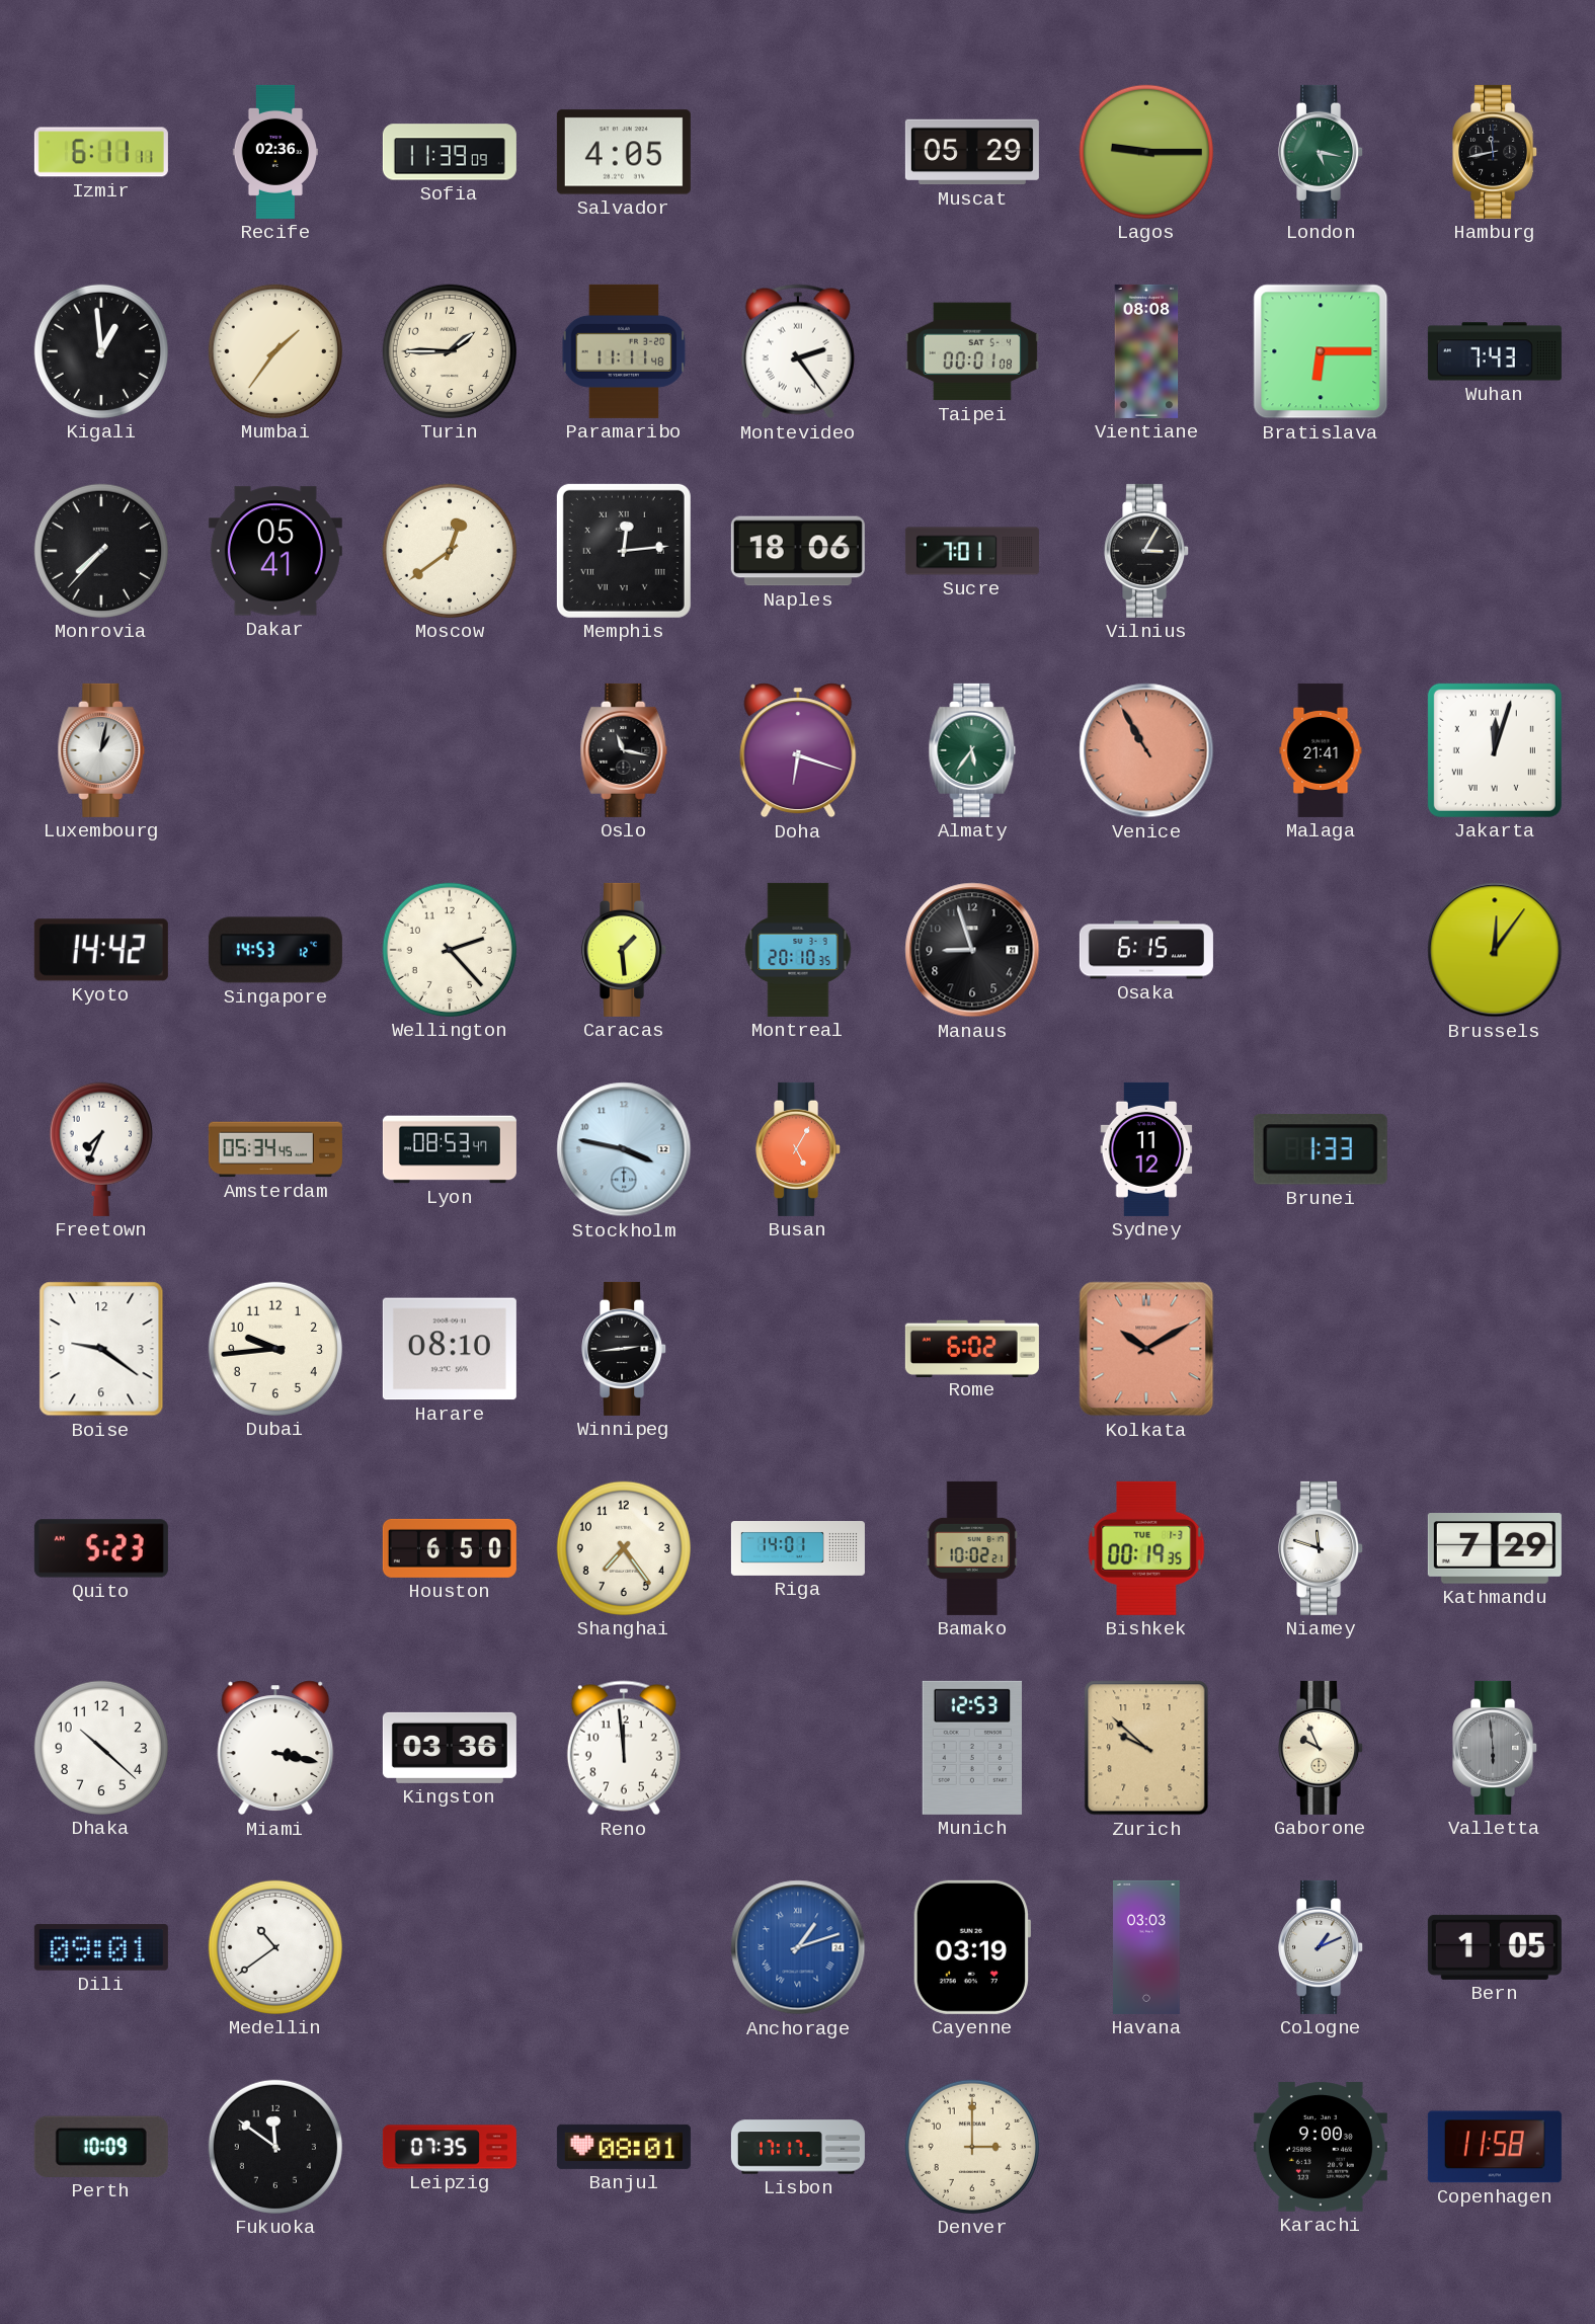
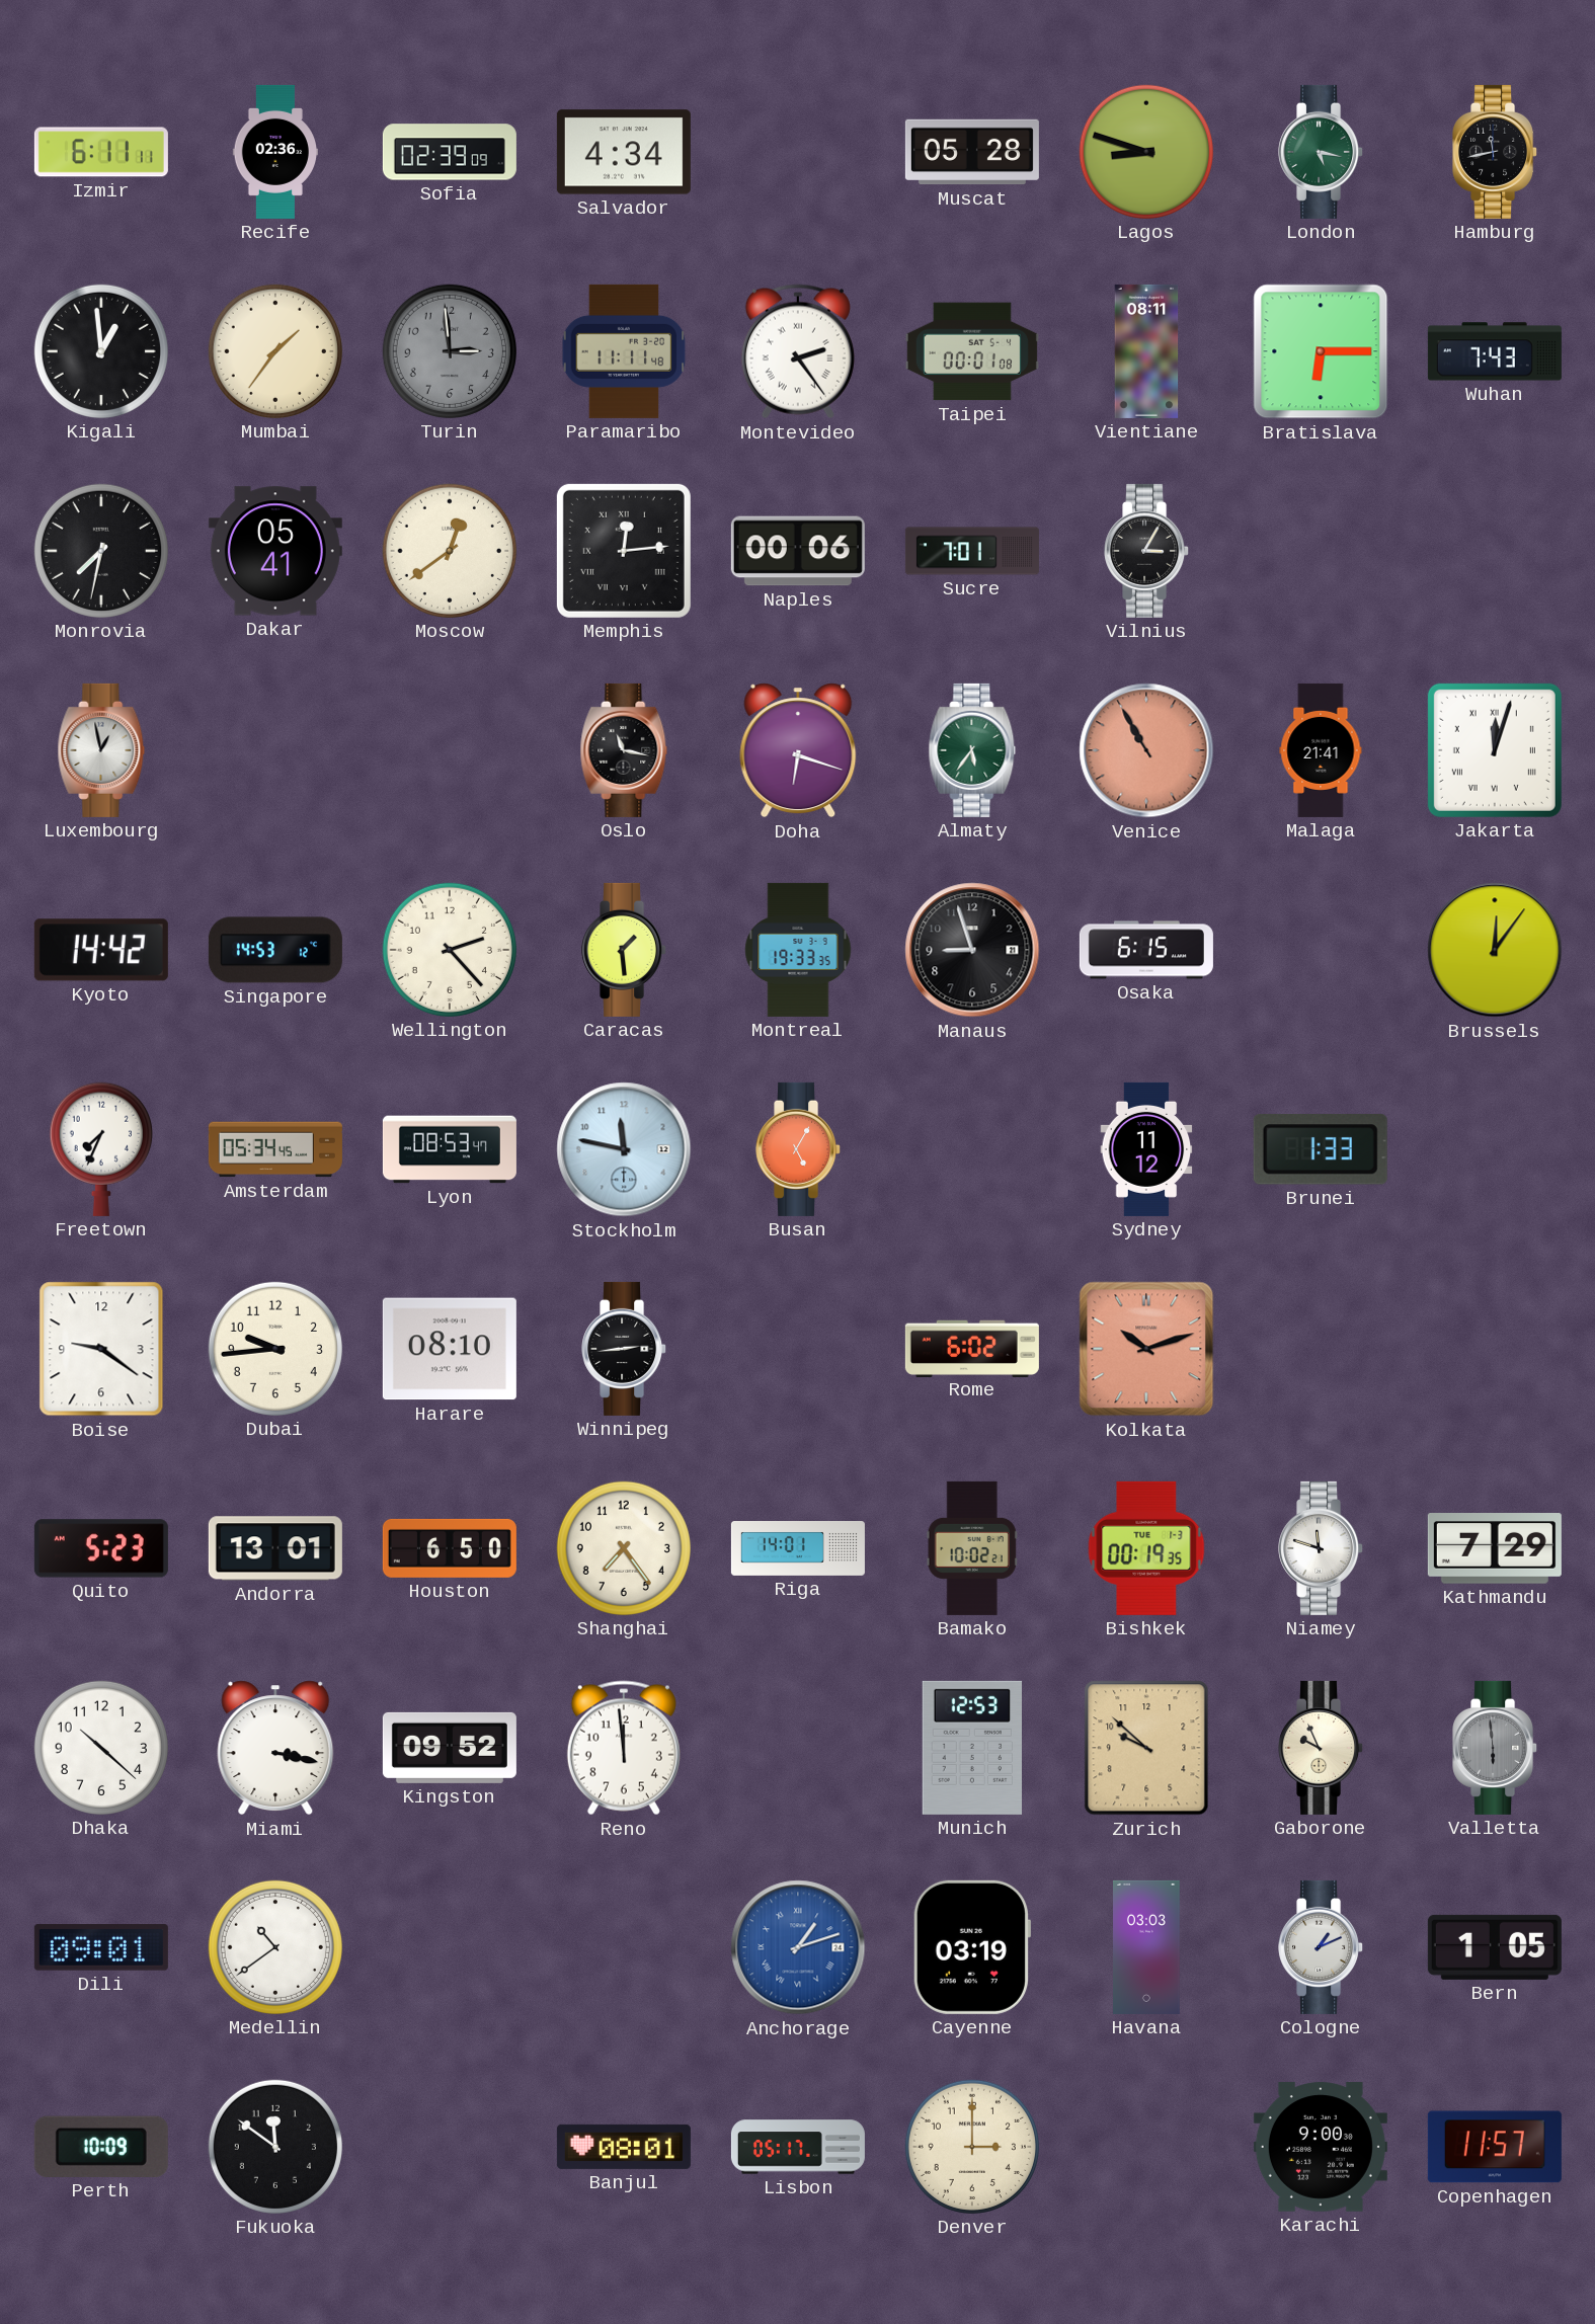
Sofia: 11:39 -> 02:39
Salvador: 4:05 -> 4:34
Muscat: 05:29 -> 05:28
Lagos: 9:15 -> 8:48
Turin: 1:45 -> 2:59
Turin dial: cream -> grey
Vientiane: 08:08 -> 08:11
Monrovia: 7:37 -> 7:32
Naples: 18:06 -> 00:06
Luxembourg: 1:02 -> 12:58
Montreal: 20:10 -> 19:33
Stockholm: 3:47 -> 11:47
Kolkata: 10:10 -> 10:12
Andorra: none -> 13:01
Kingston: 03:36 -> 09:52
Leipzig: 07:35 -> none
Lisbon: 17:17 -> 05:17
Copenhagen: 11:58 -> 11:57
